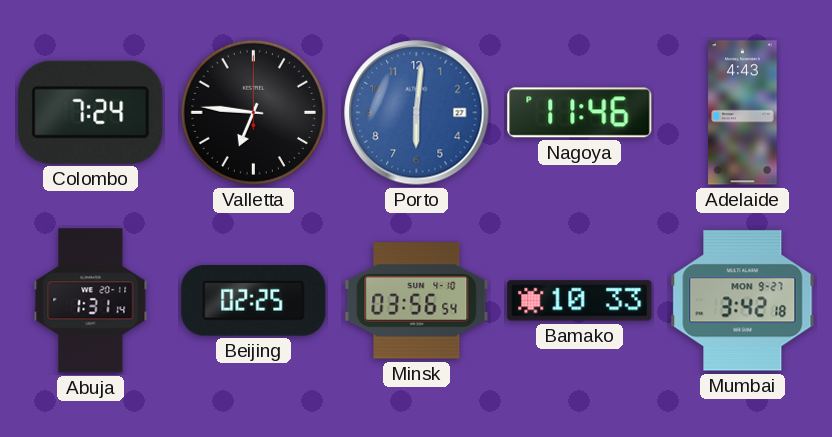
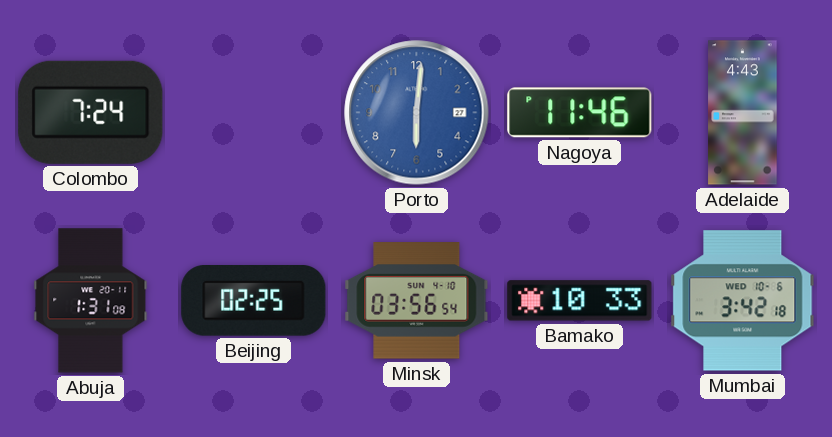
Valletta: 6:46 -> none
Abuja: 1:31:14 -> 1:31:08
Mumbai date: MON 9-27 -> WED 10-6
